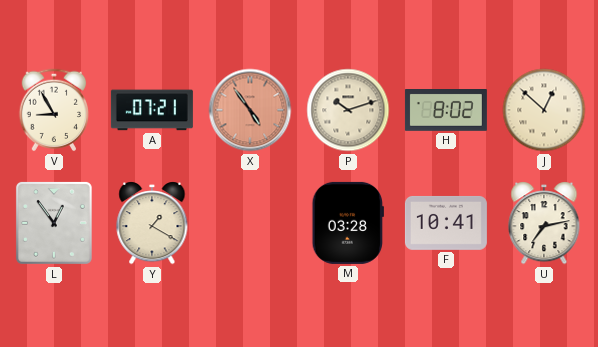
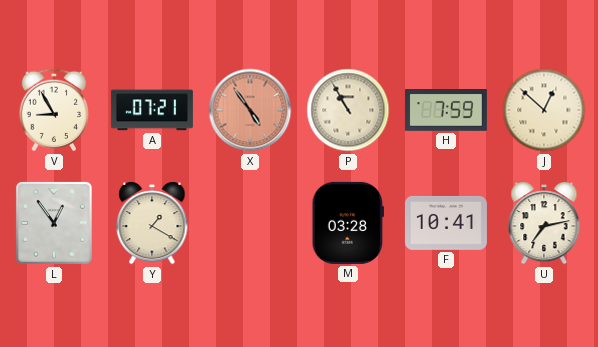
P: 10:12 -> 10:55
H: 8:02 -> 7:59
